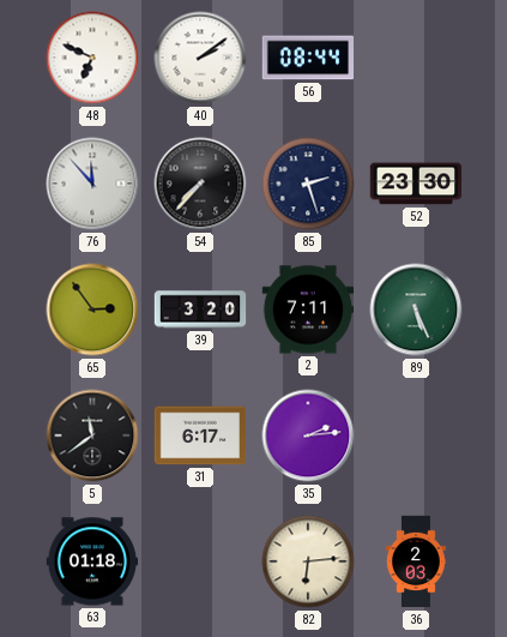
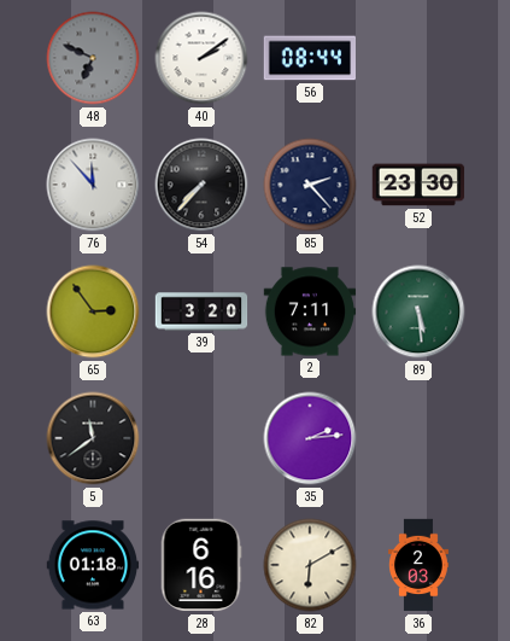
48 dial: white -> grey
85: 2:27 -> 2:23
89: 5:26 -> 5:29
31: 6:17 -> none
28: none -> 6:16
82: 6:14 -> 6:10
